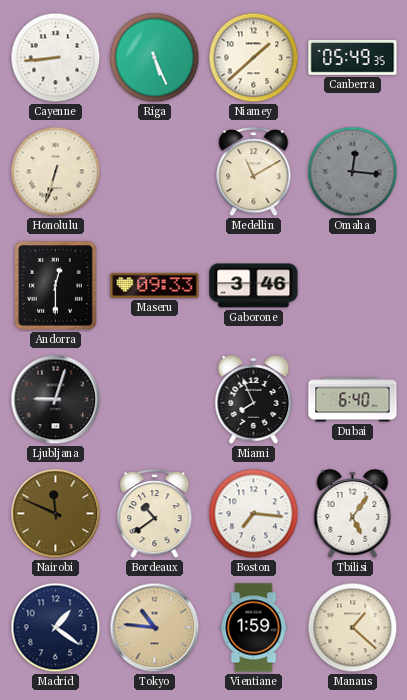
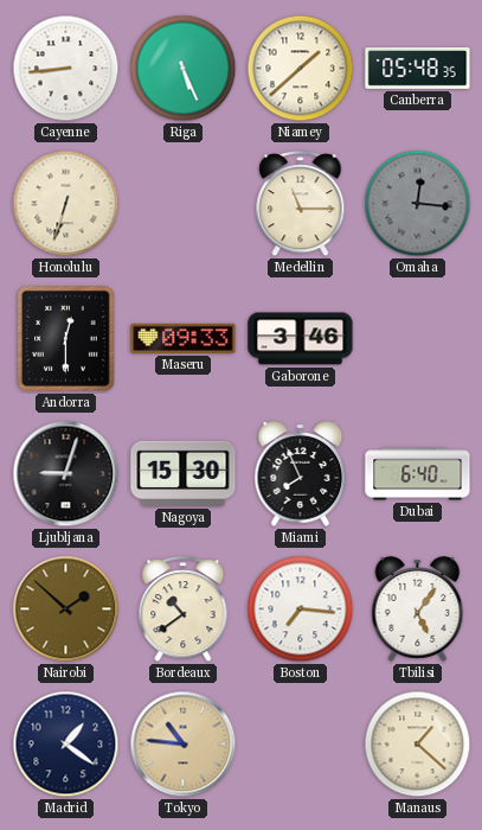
Canberra: 05:49 -> 05:48
Medellin: 11:10 -> 11:15
Nagoya: none -> 15:30
Nairobi: 11:49 -> 1:52
Vientiane: 1:59 -> none
